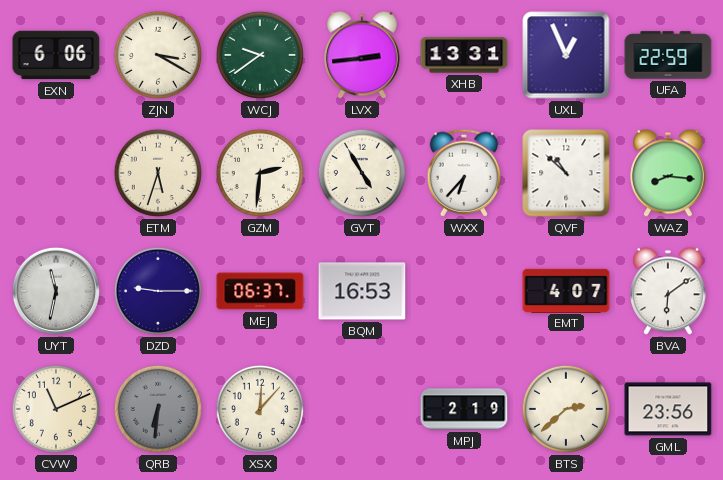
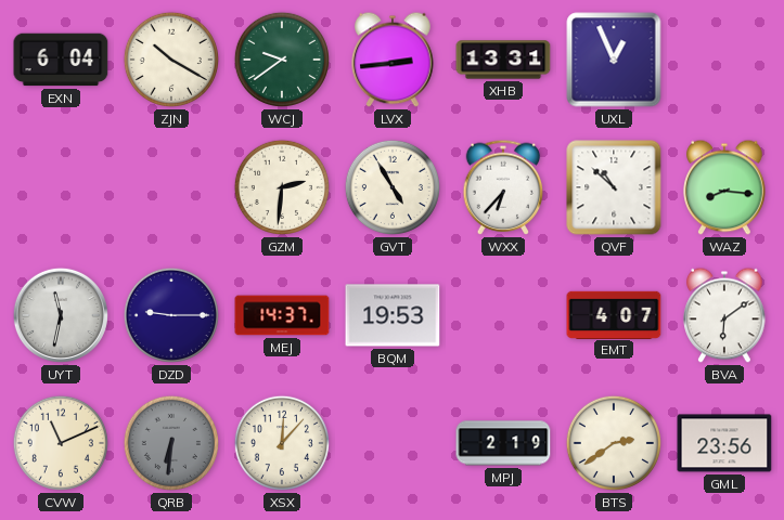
EXN: 6:06 -> 6:04
ZJN: 3:20 -> 10:20
UFA: 22:59 -> none
ETM: 5:33 -> none
MEJ: 06:37 -> 14:37
BQM: 16:53 -> 19:53
BTS: 2:38 -> 2:39
